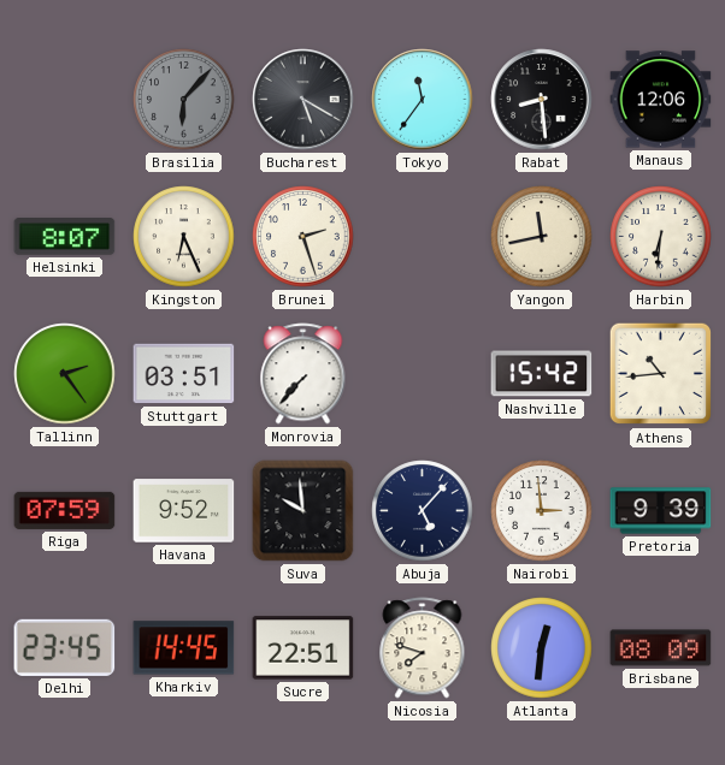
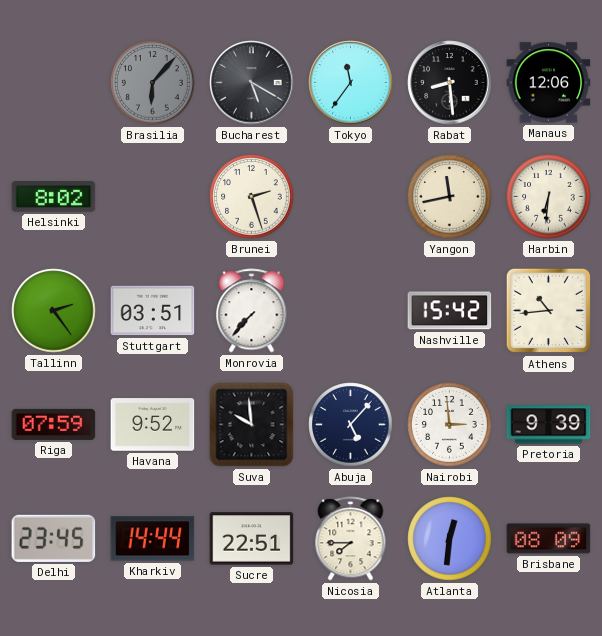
Helsinki: 8:07 -> 8:02
Kingston: 6:26 -> none
Kharkiv: 14:45 -> 14:44
Nicosia: 7:48 -> 7:45
